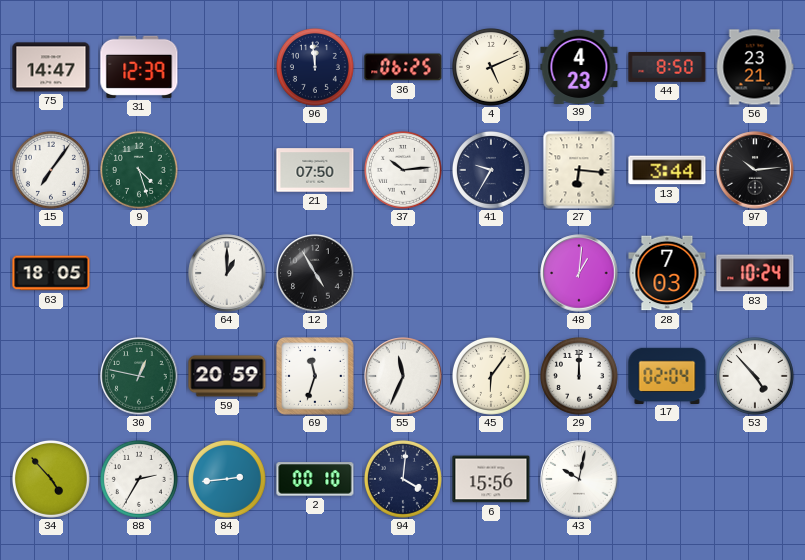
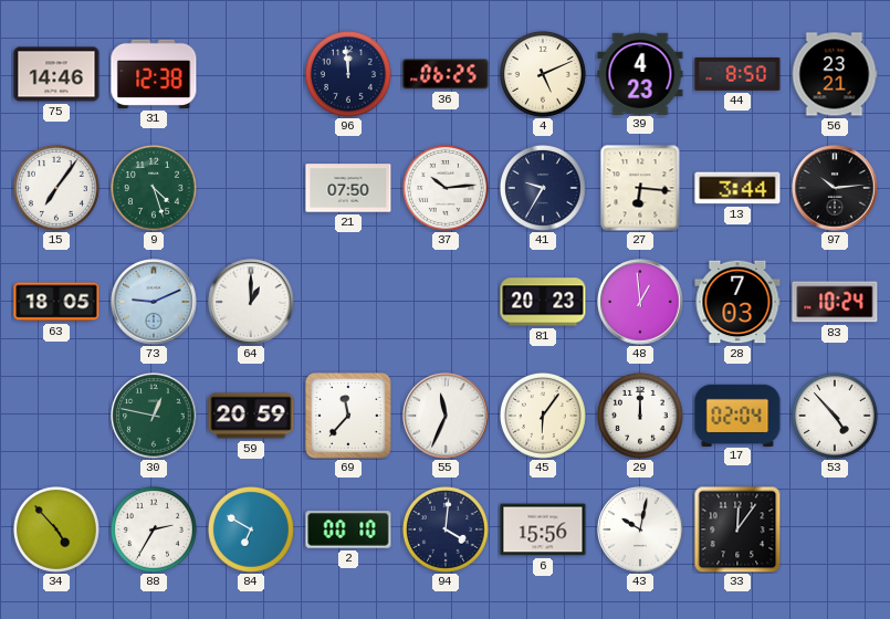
75: 14:47 -> 14:46
31: 12:39 -> 12:38
73: none -> 9:11
12: 4:55 -> none
81: none -> 20:23
48: 1:01 -> 12:59
69: 11:33 -> 11:37
84: 2:44 -> 6:50
33: none -> 12:06
